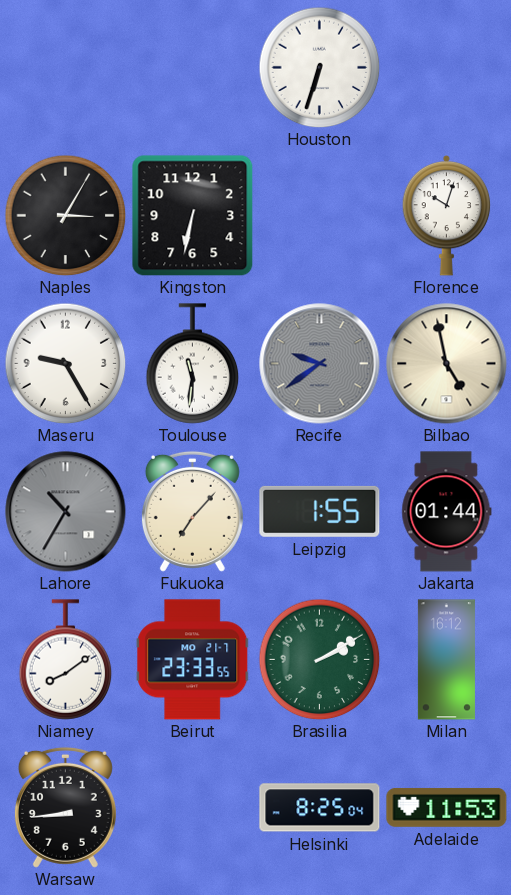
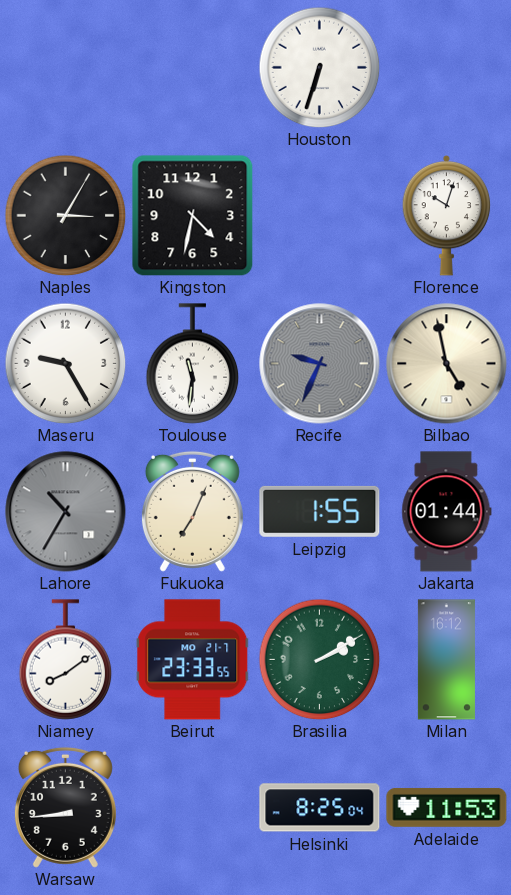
Kingston: 6:32 -> 4:32
Recife: 9:39 -> 9:34
Fukuoka: 7:07 -> 7:04
